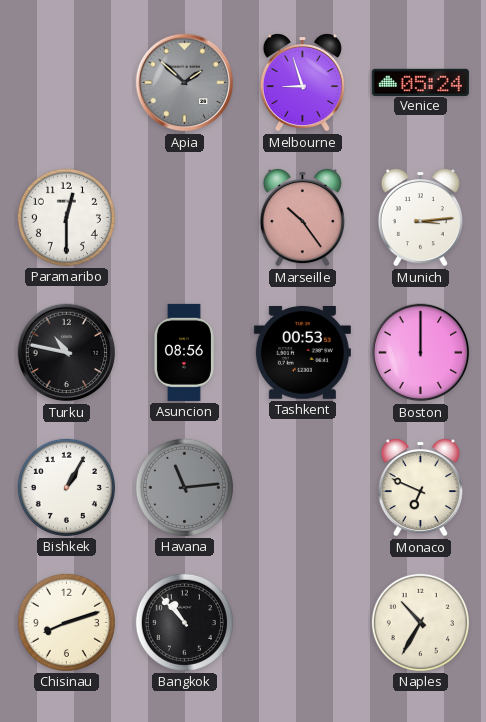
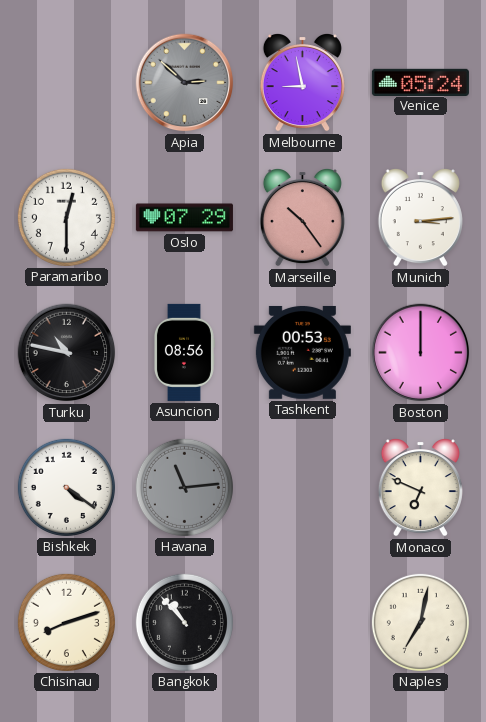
Apia: 1:52 -> 2:52
Melbourne: 8:57 -> 8:58
Oslo: none -> 07:29
Bishkek: 1:05 -> 4:21
Naples: 10:35 -> 7:02
